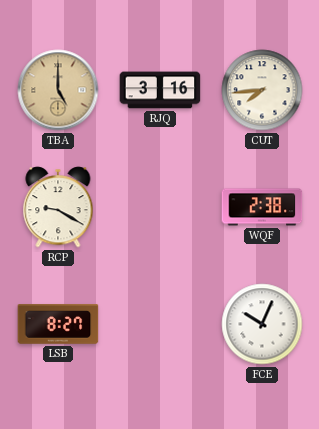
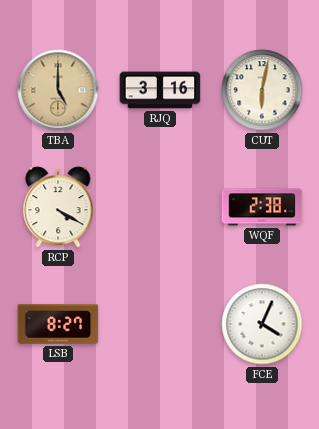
CUT: 7:44 -> 6:02
RCP: 9:20 -> 4:20
FCE: 10:04 -> 4:04
